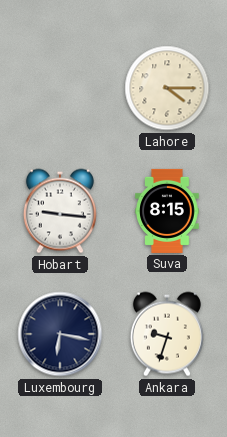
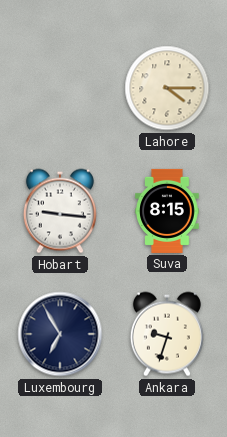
Luxembourg: 6:17 -> 6:55
